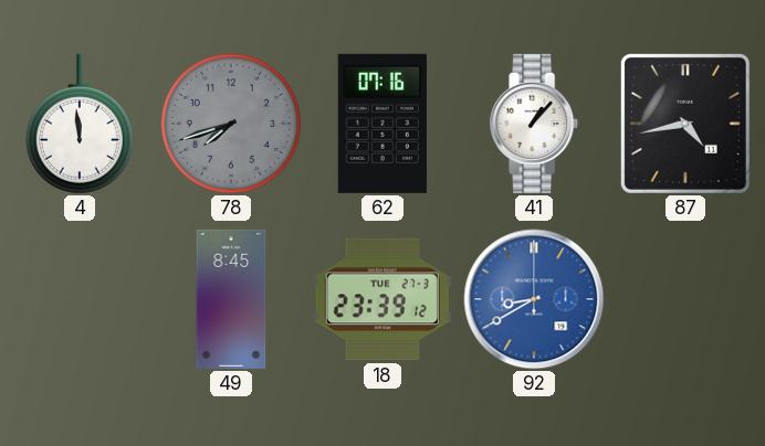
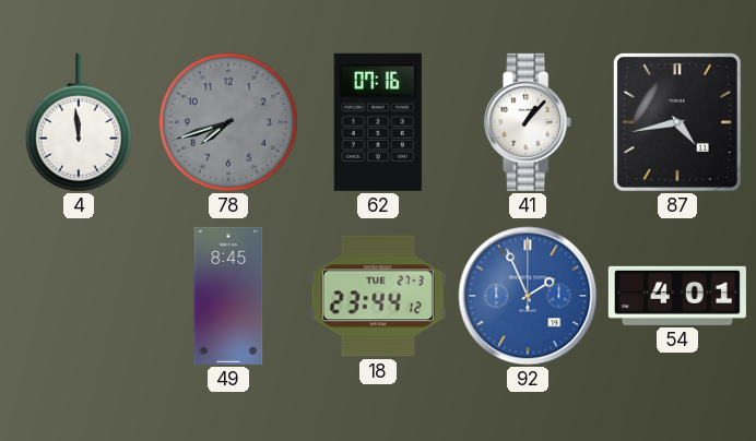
18: 23:39 -> 23:44
92: 8:40 -> 1:56
54: none -> 4:01
